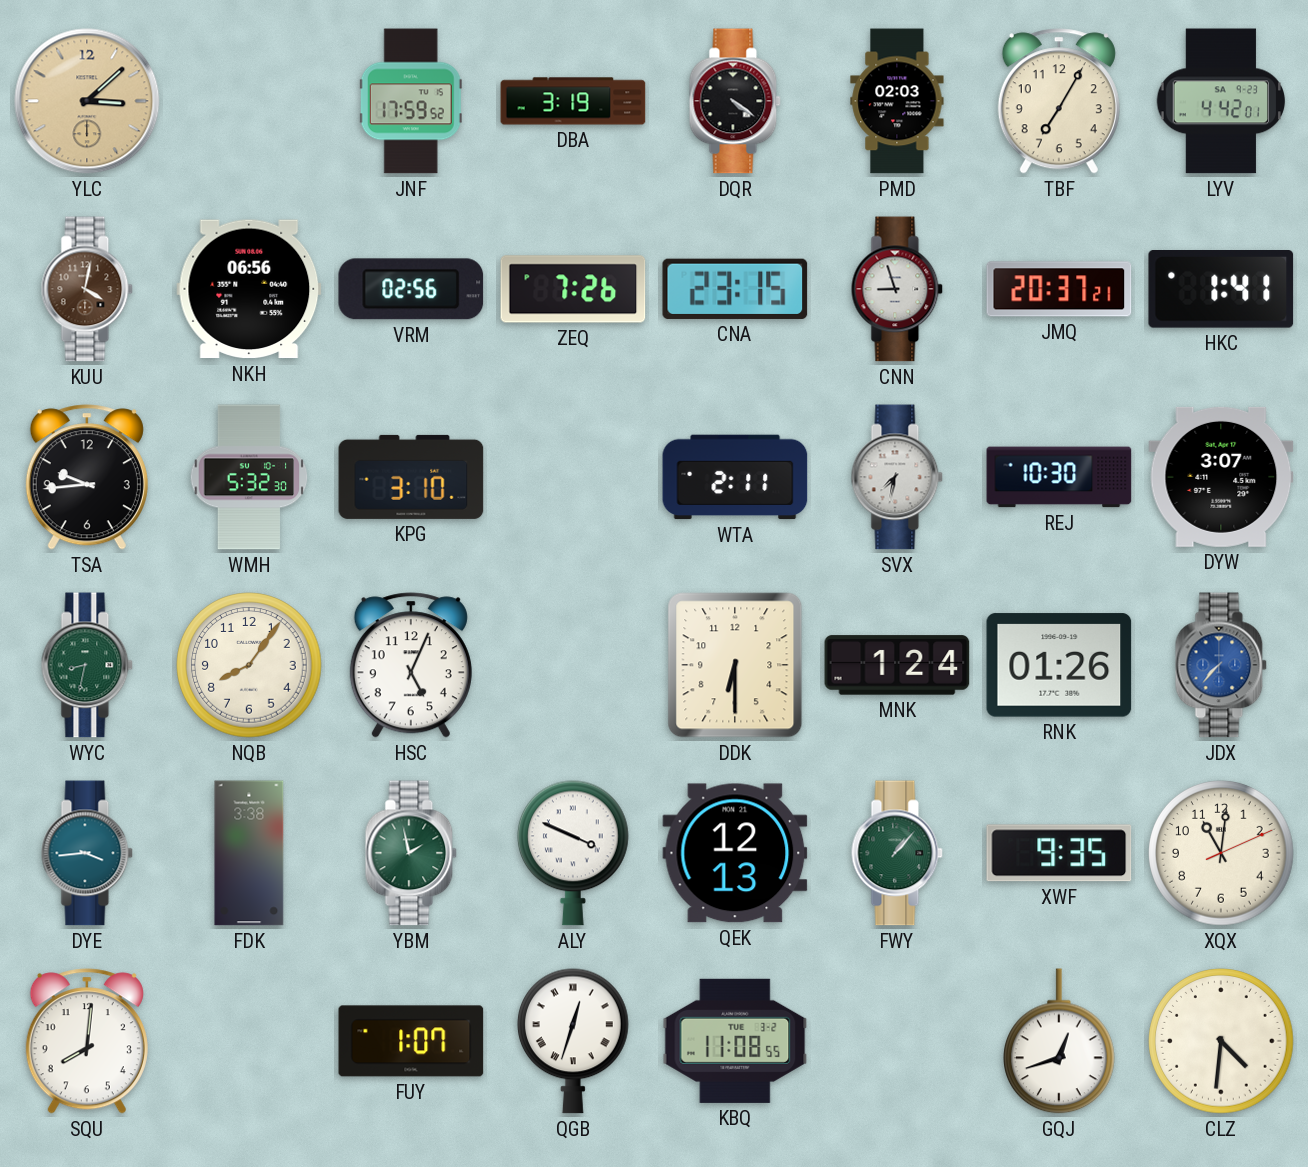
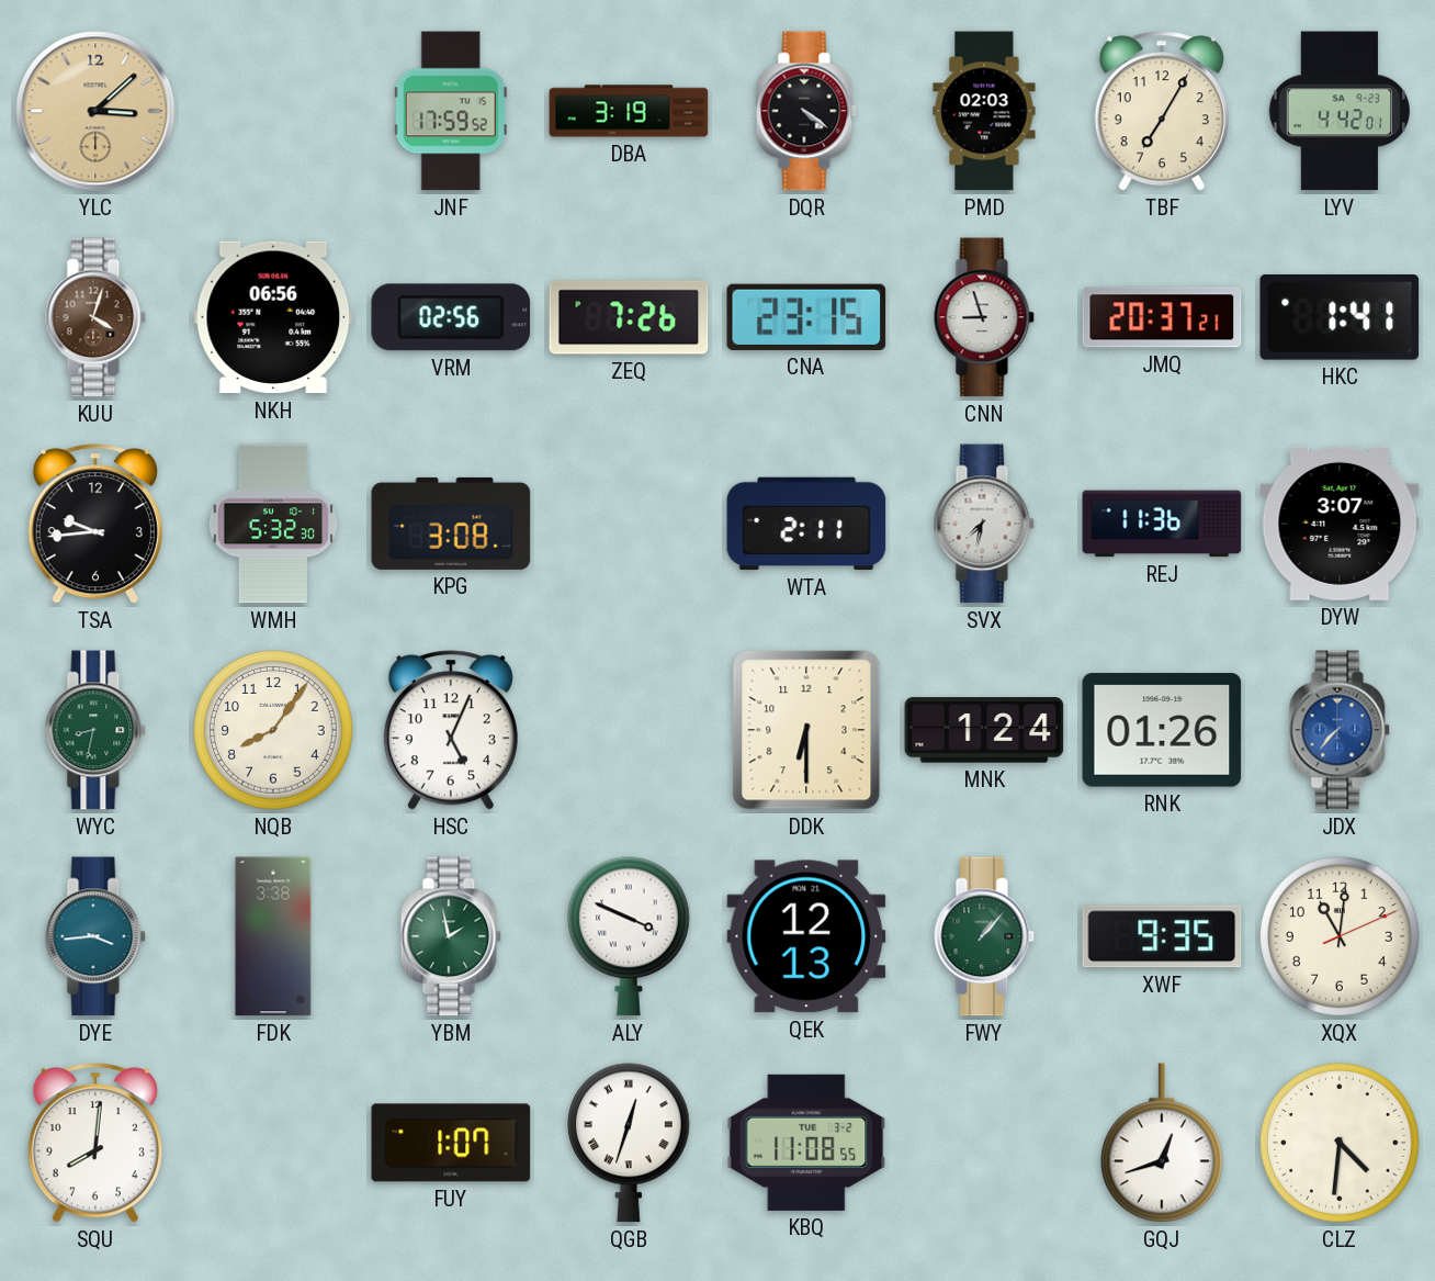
KUU: 4:02 -> 4:03
KPG: 3:10 -> 3:08
REJ: 10:30 -> 11:36
